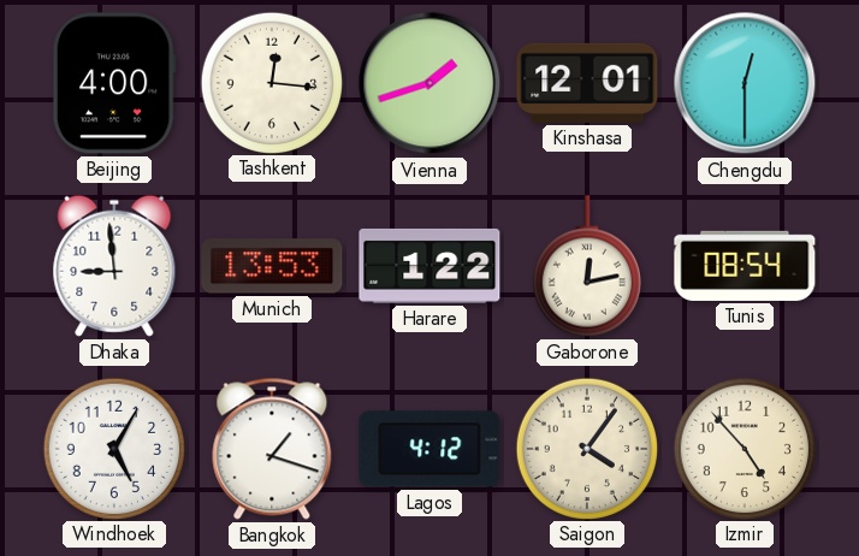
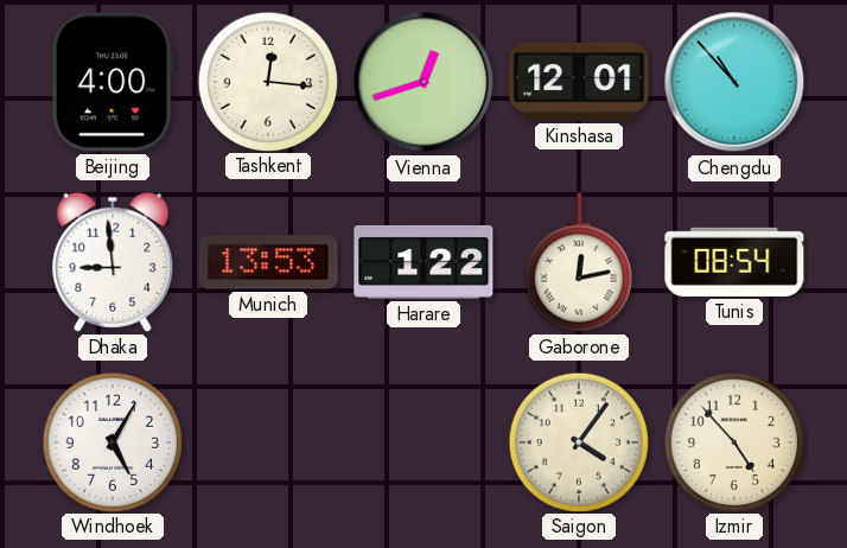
Vienna: 1:42 -> 12:42
Chengdu: 12:30 -> 10:53
Bangkok: 1:18 -> none
Lagos: 4:12 -> none
